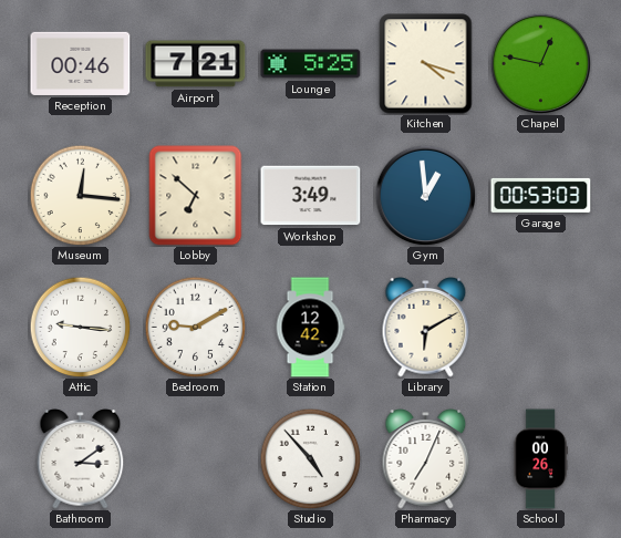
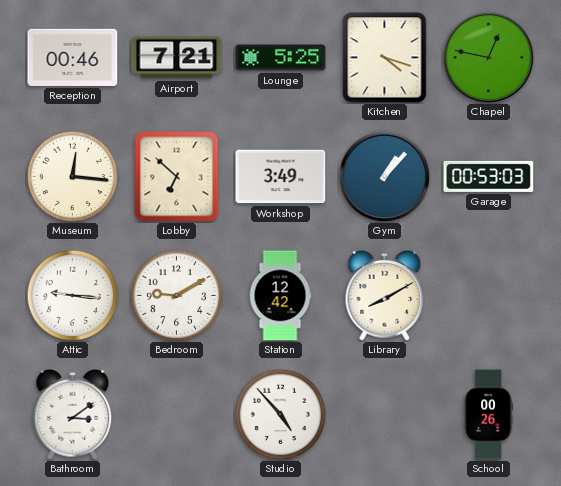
Gym: 12:59 -> 1:07
Library: 6:10 -> 8:10
Pharmacy: 7:04 -> none
